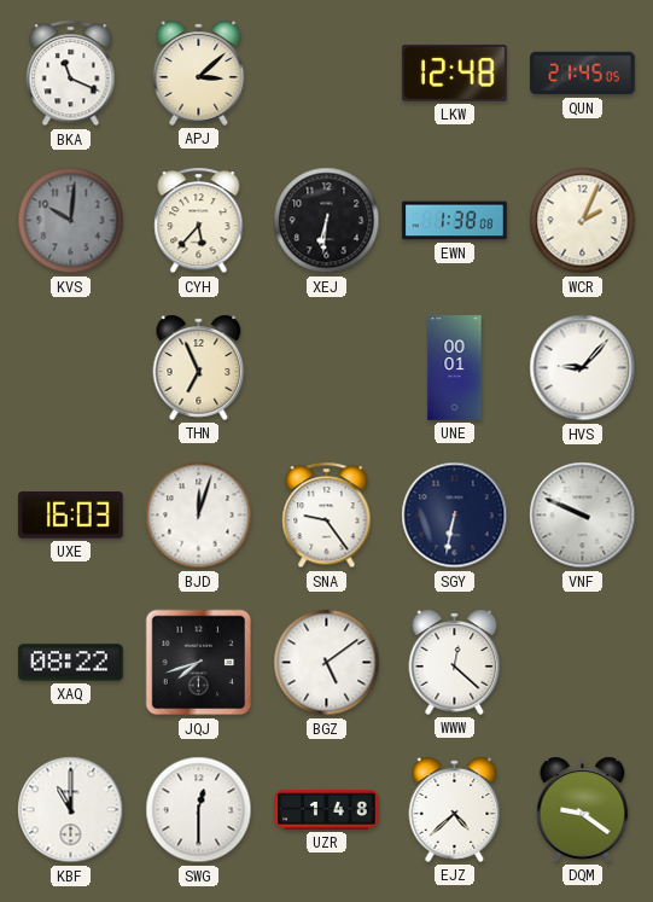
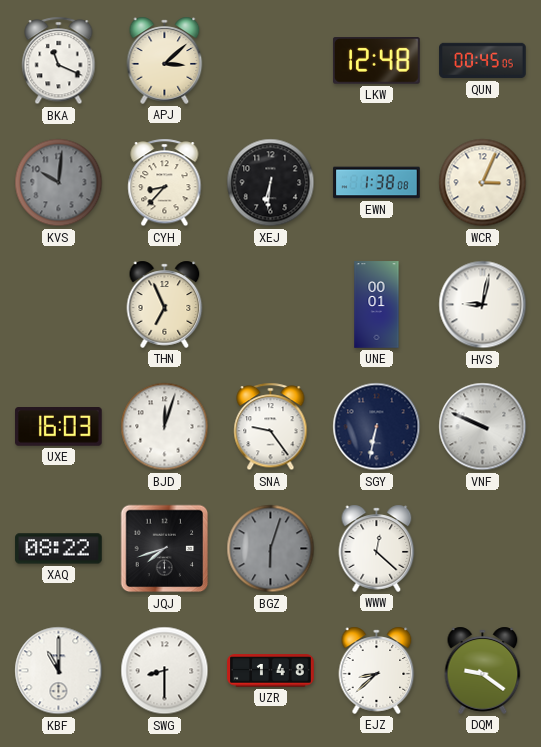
QUN: 21:45 -> 00:45
CYH: 5:37 -> 8:37
WCR: 2:04 -> 3:04
HVS: 9:07 -> 9:02
BGZ: 5:09 -> 6:03
BGZ dial: white -> grey
SWG: 12:30 -> 8:30
EJZ: 4:38 -> 8:38
